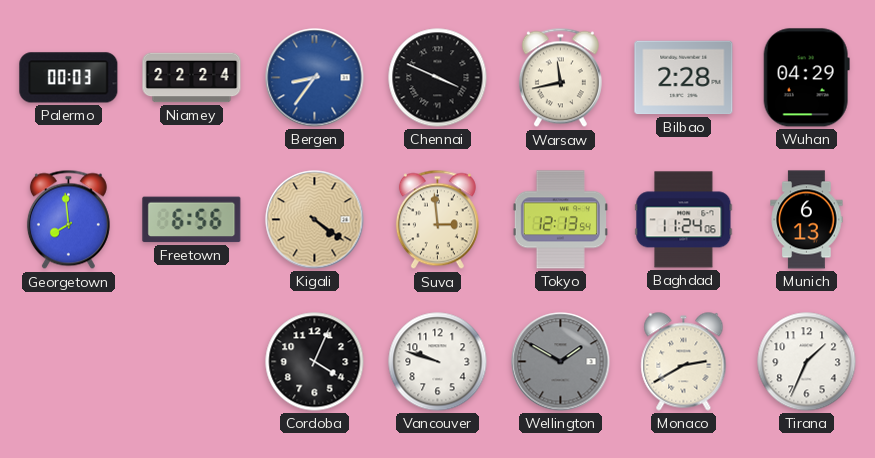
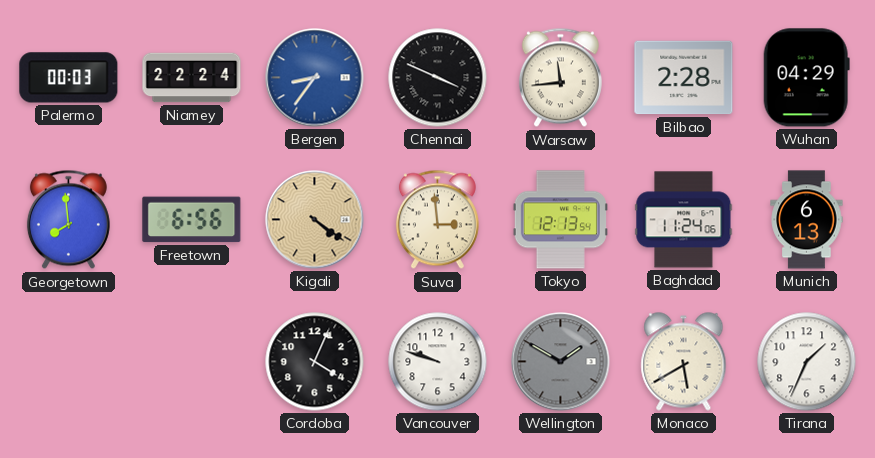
Warsaw: 11:43 -> 11:44
Monaco: 2:40 -> 5:40
